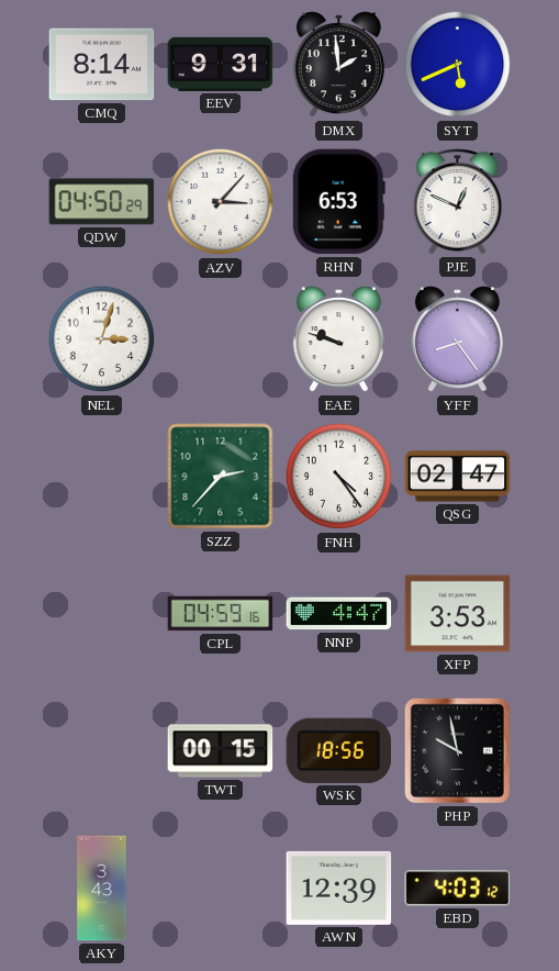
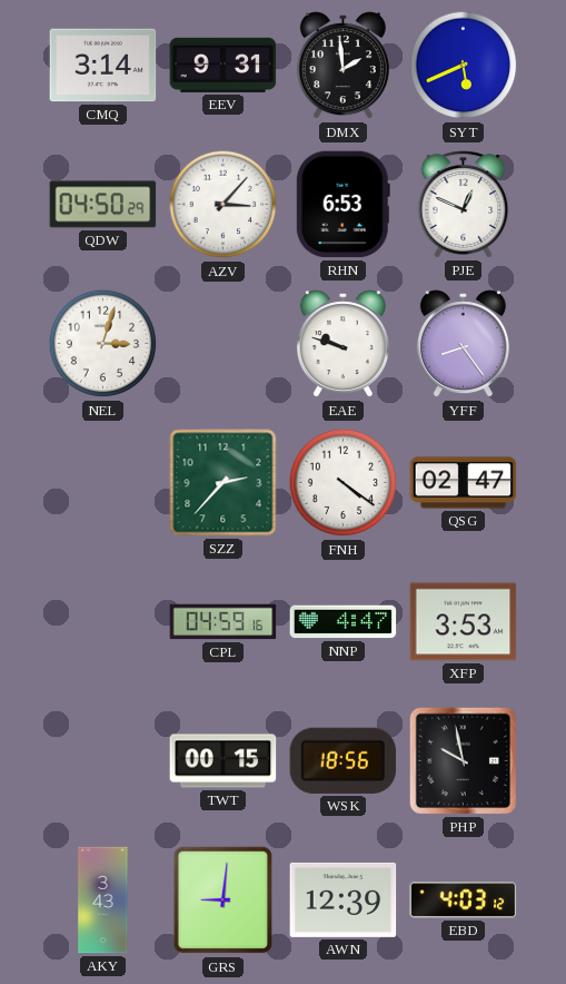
CMQ: 8:14 -> 3:14
FNH: 4:24 -> 4:21
GRS: none -> 9:01
